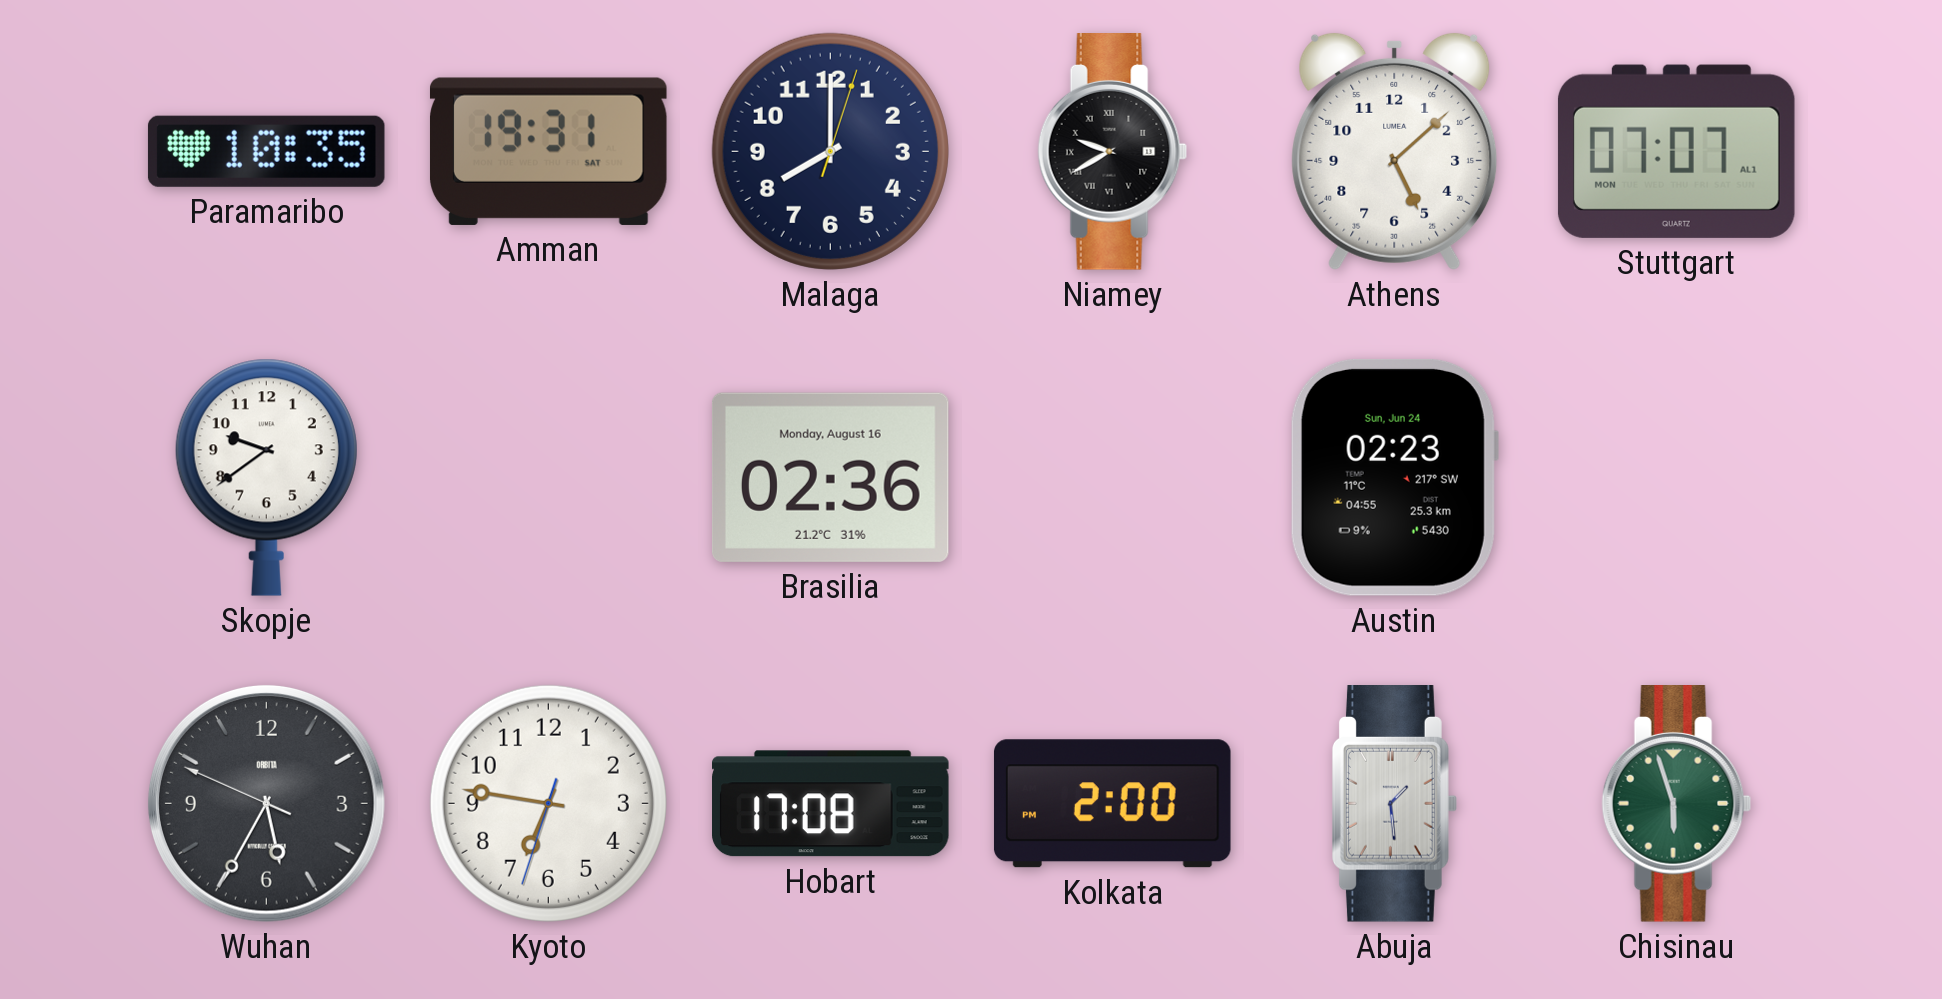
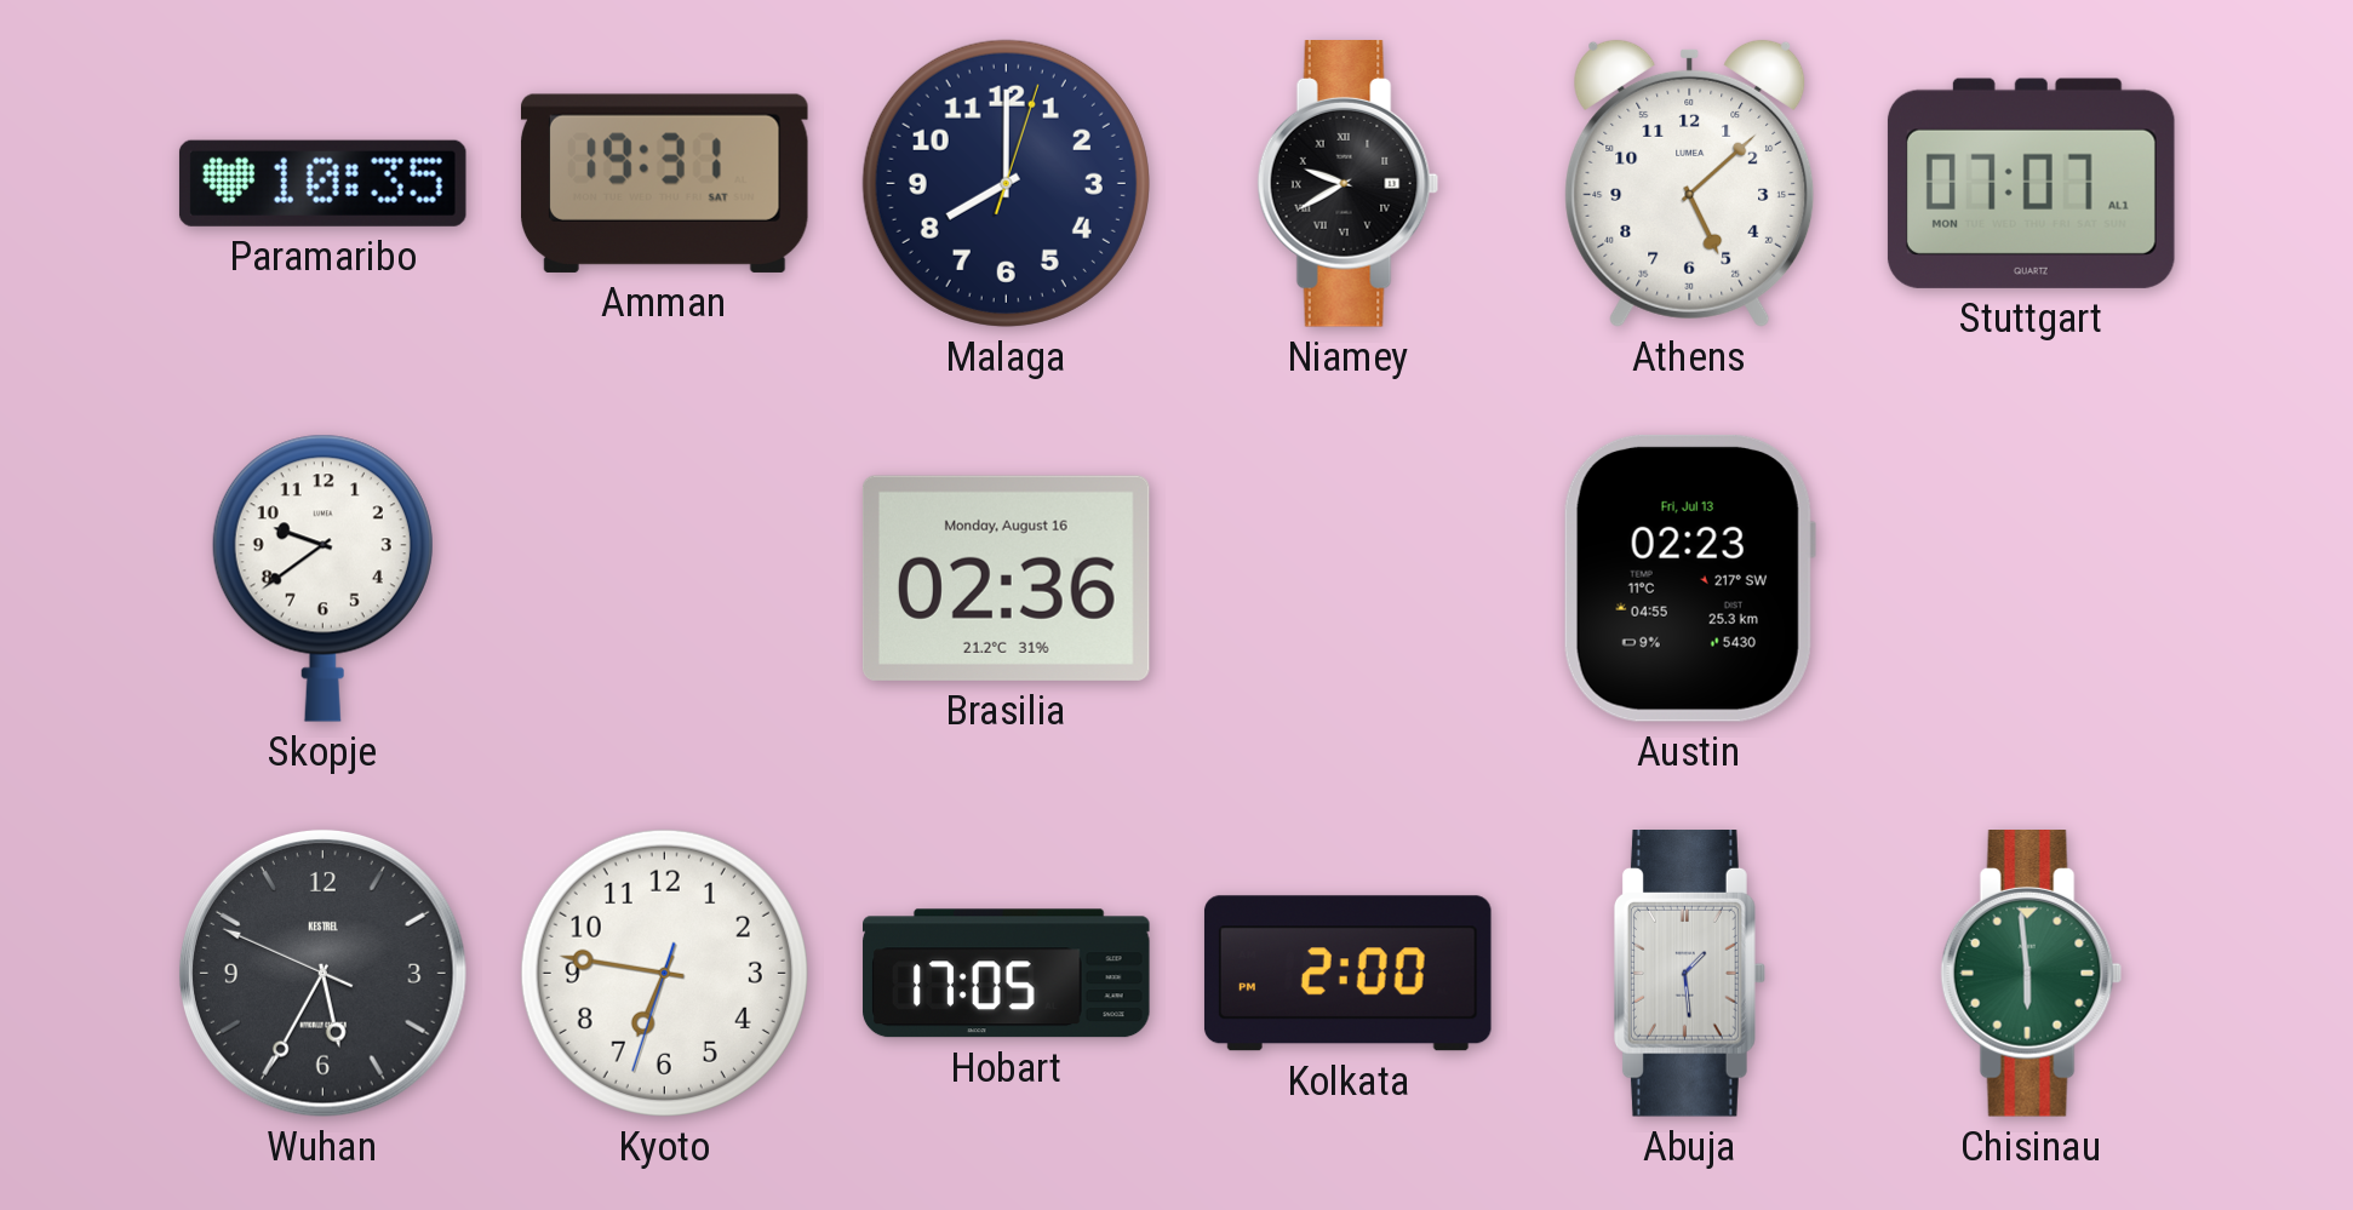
Austin date: Sun, Jun 24 -> Fri, Jul 13
Wuhan brand: ORBITA -> KESTREL
Hobart: 17:08 -> 17:05
Chisinau: 5:57 -> 5:59
